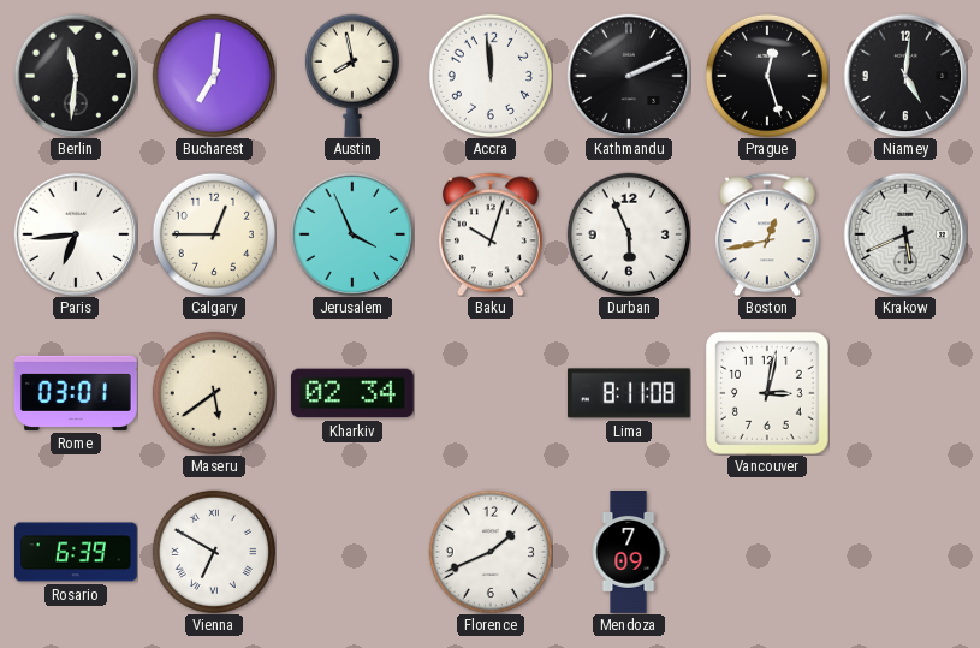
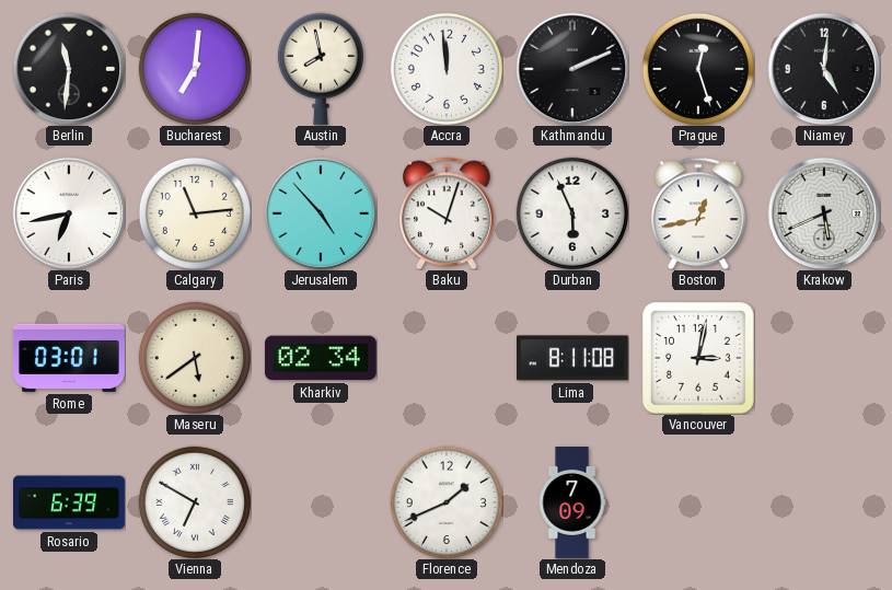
Paris: 6:44 -> 6:43
Calgary: 12:45 -> 11:14
Jerusalem: 3:56 -> 4:53
